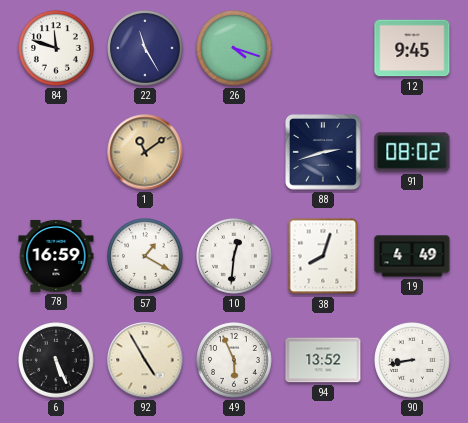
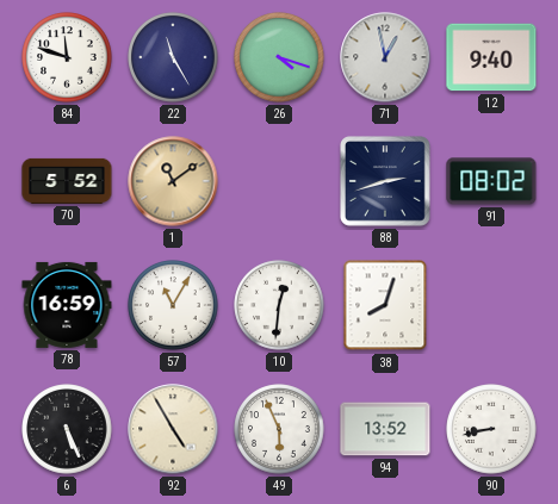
71: none -> 12:58
12: 9:45 -> 9:40
70: none -> 5:52
57: 1:20 -> 11:05
19: 4:49 -> none
